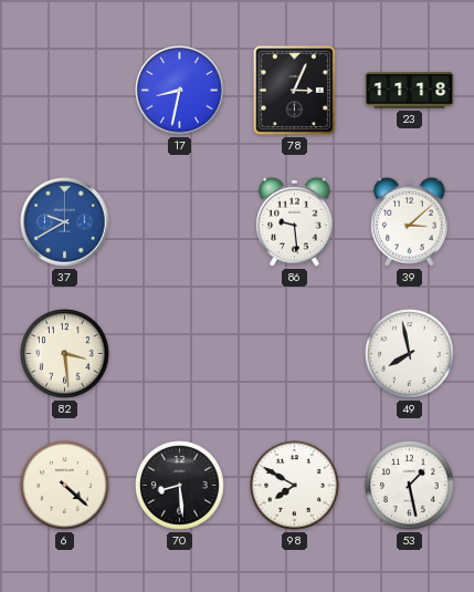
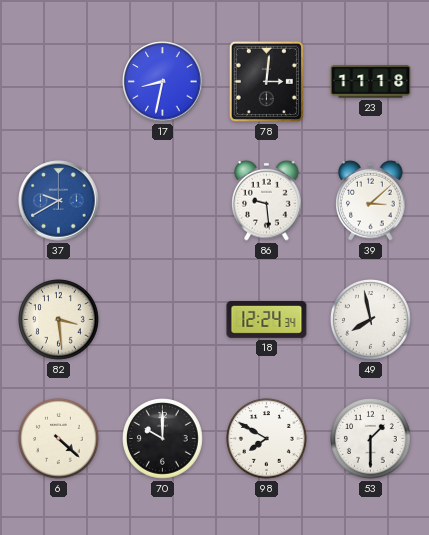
78: 3:04 -> 3:01
18: none -> 12:24
70: 8:29 -> 10:00
53: 1:28 -> 1:30
